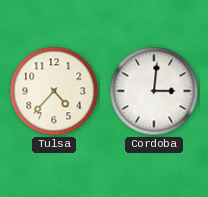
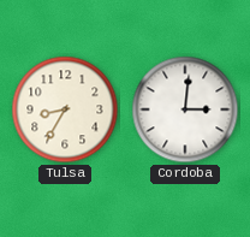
Tulsa: 4:37 -> 8:35
